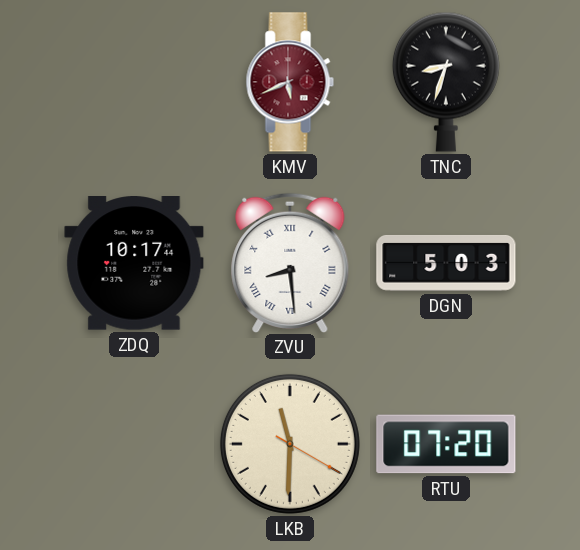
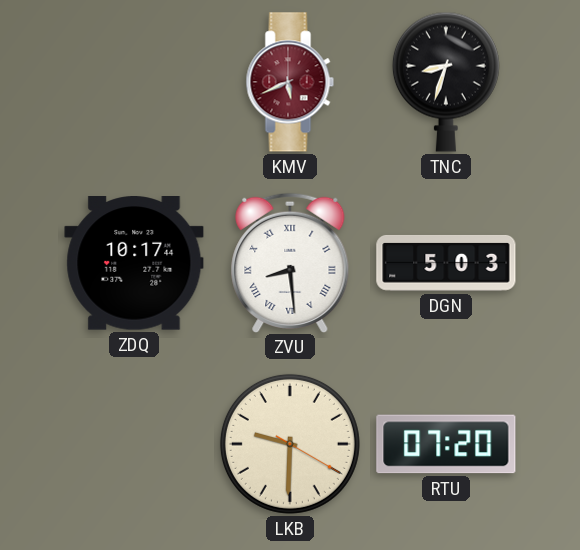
LKB: 11:30 -> 9:30
